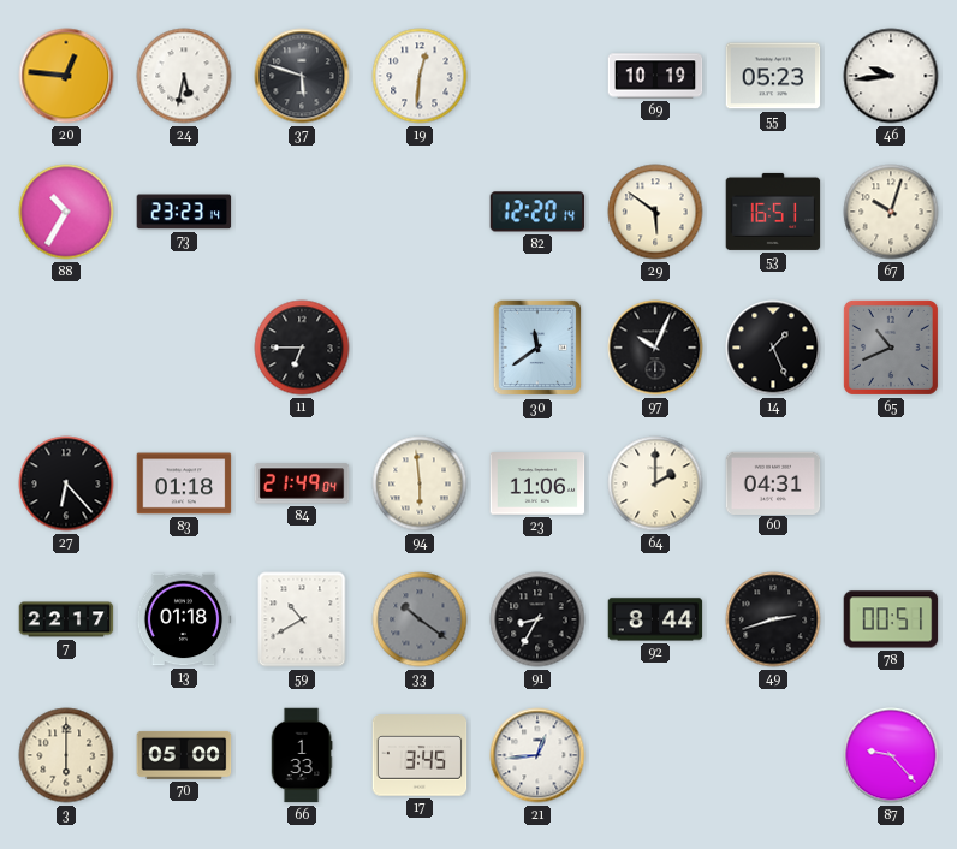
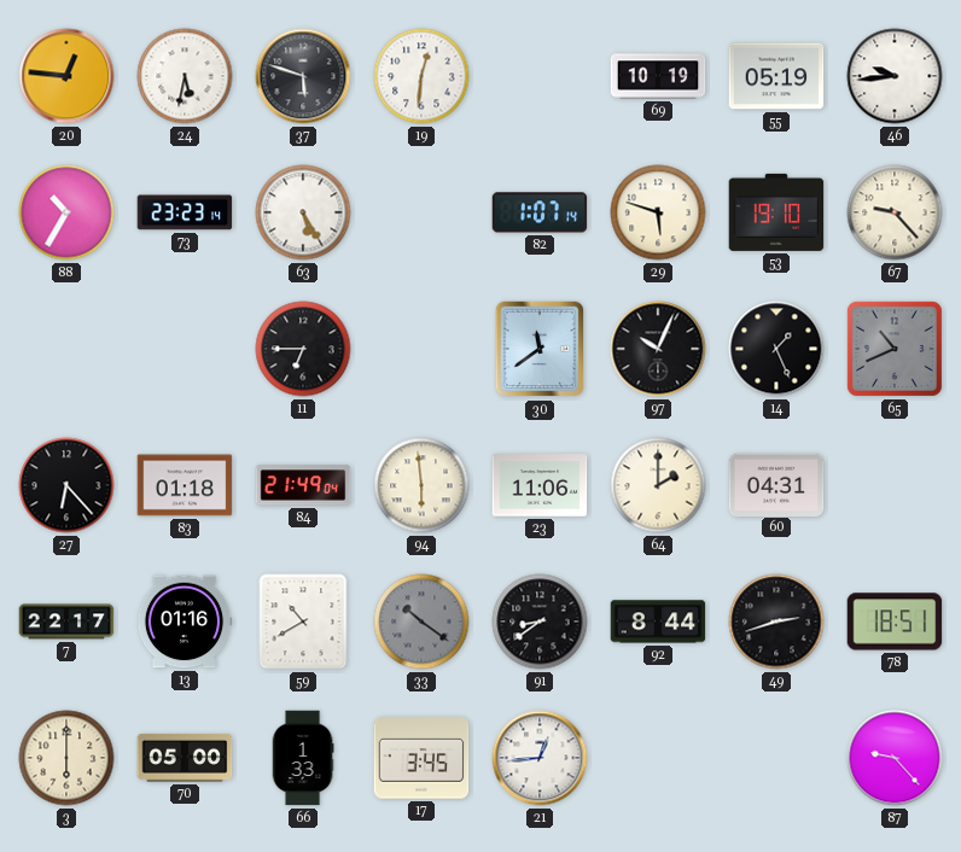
55: 05:23 -> 05:19
63: none -> 5:25
82: 12:20 -> 1:07
29: 5:51 -> 5:48
53: 16:51 -> 19:10
67: 10:03 -> 9:23
13: 01:18 -> 01:16
91: 8:35 -> 8:39
78: 00:51 -> 18:51
